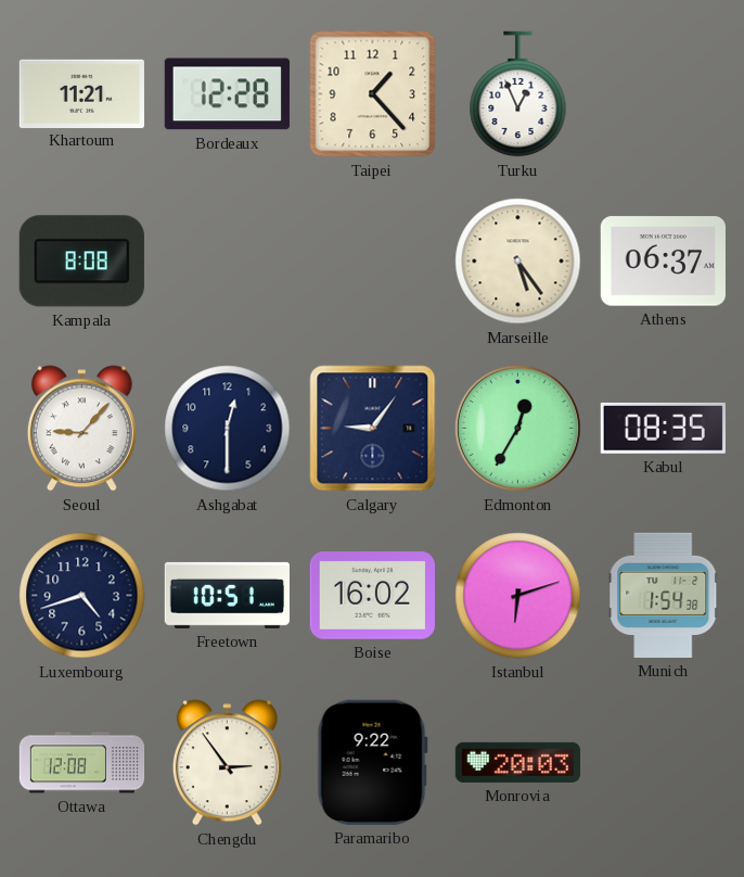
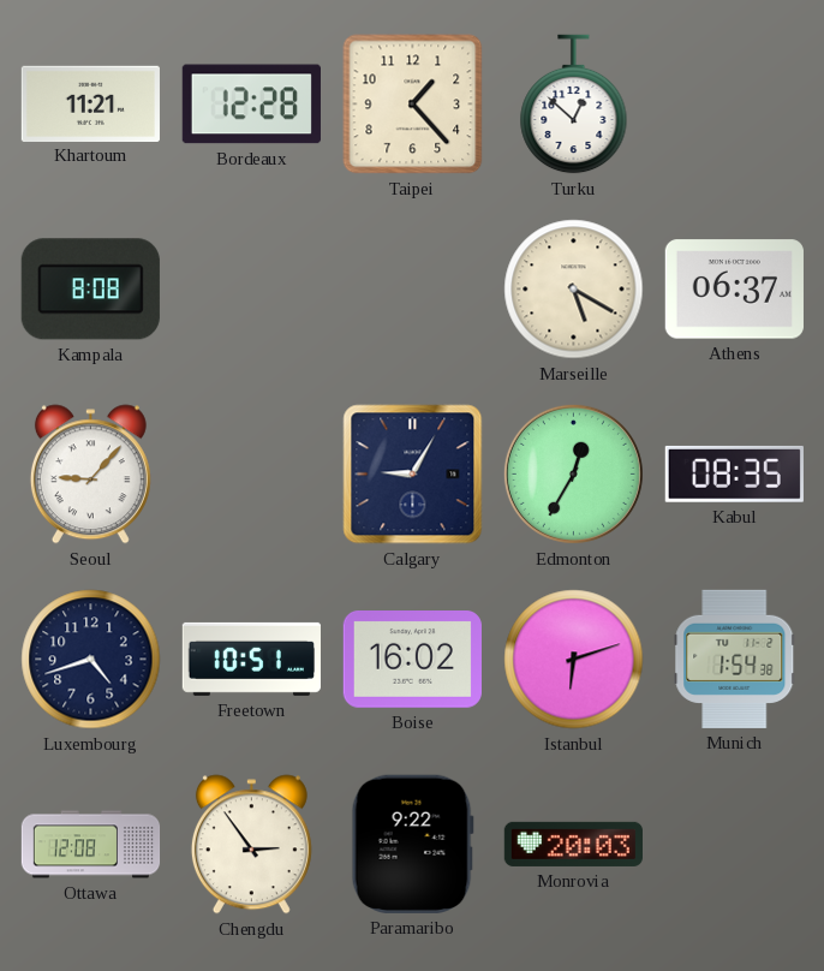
Turku: 12:56 -> 12:52
Marseille: 5:24 -> 5:20
Ashgabat: 12:30 -> none
Calgary: 9:06 -> 9:05
